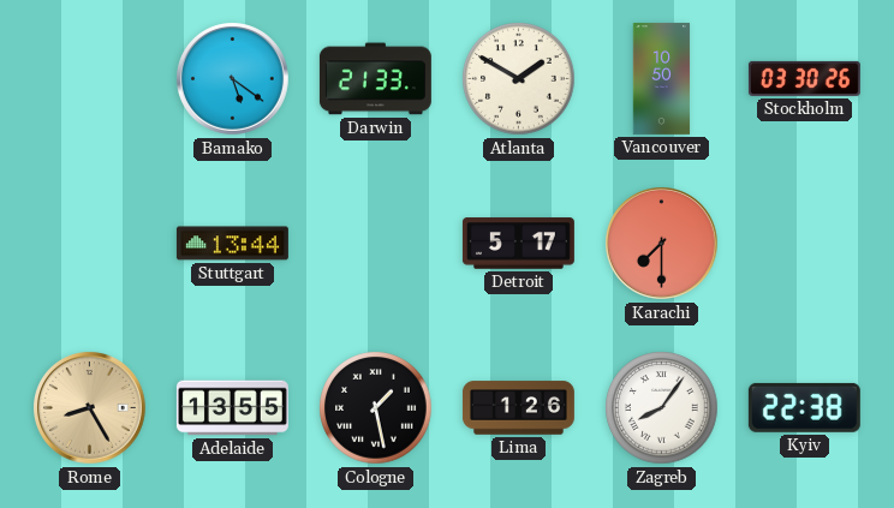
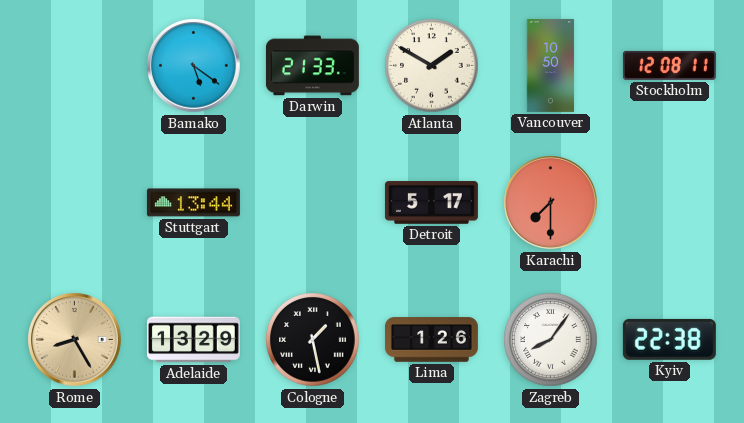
Stockholm: 03:30 -> 12:08
Adelaide: 13:55 -> 13:29
